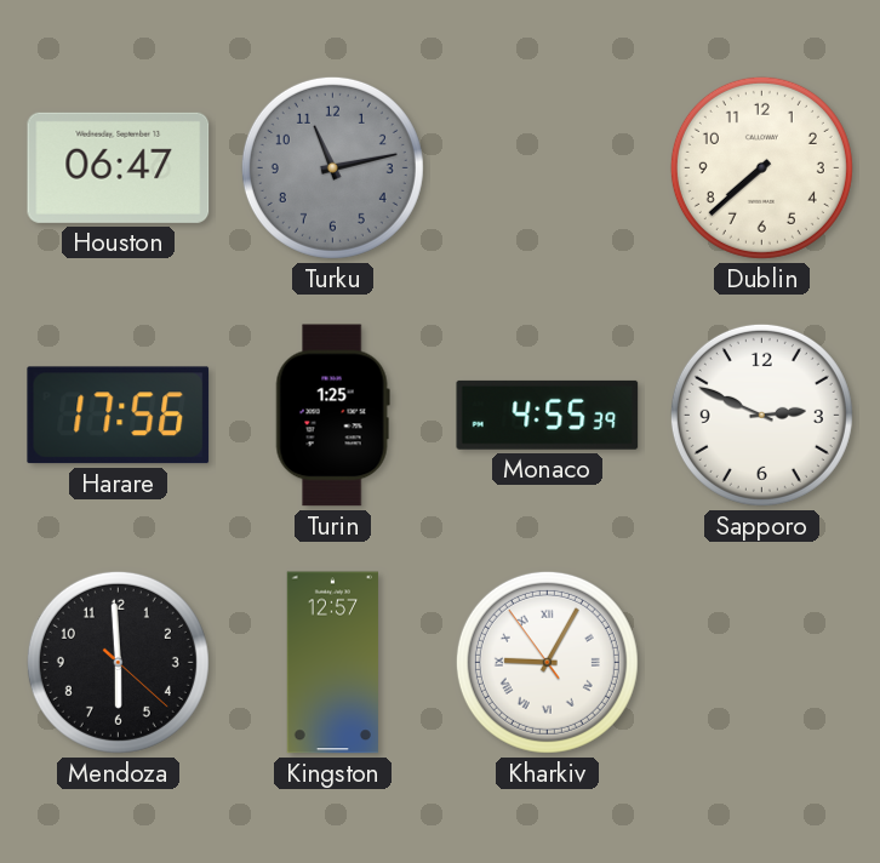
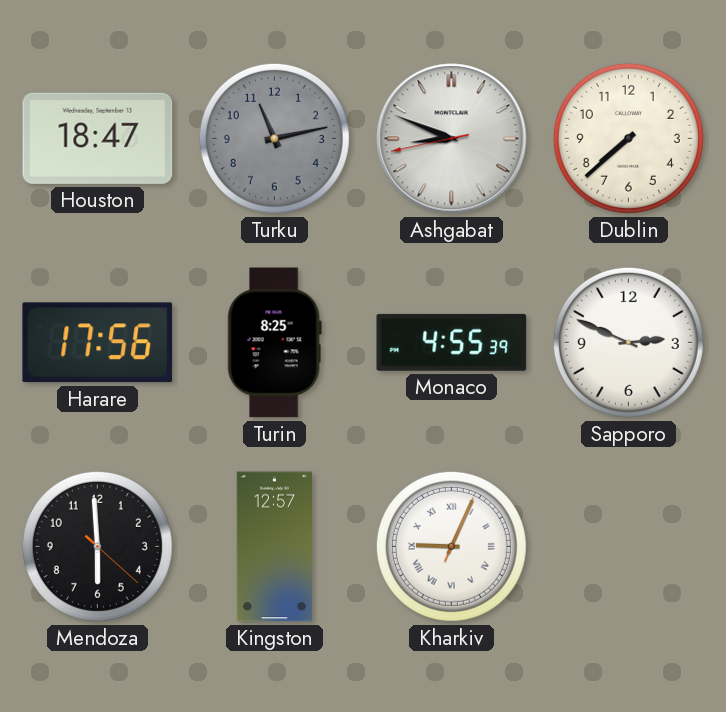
Houston: 06:47 -> 18:47
Ashgabat: none -> 8:48
Turin: 1:25 -> 8:25
Kharkiv: 9:04:54 -> 9:04:04
